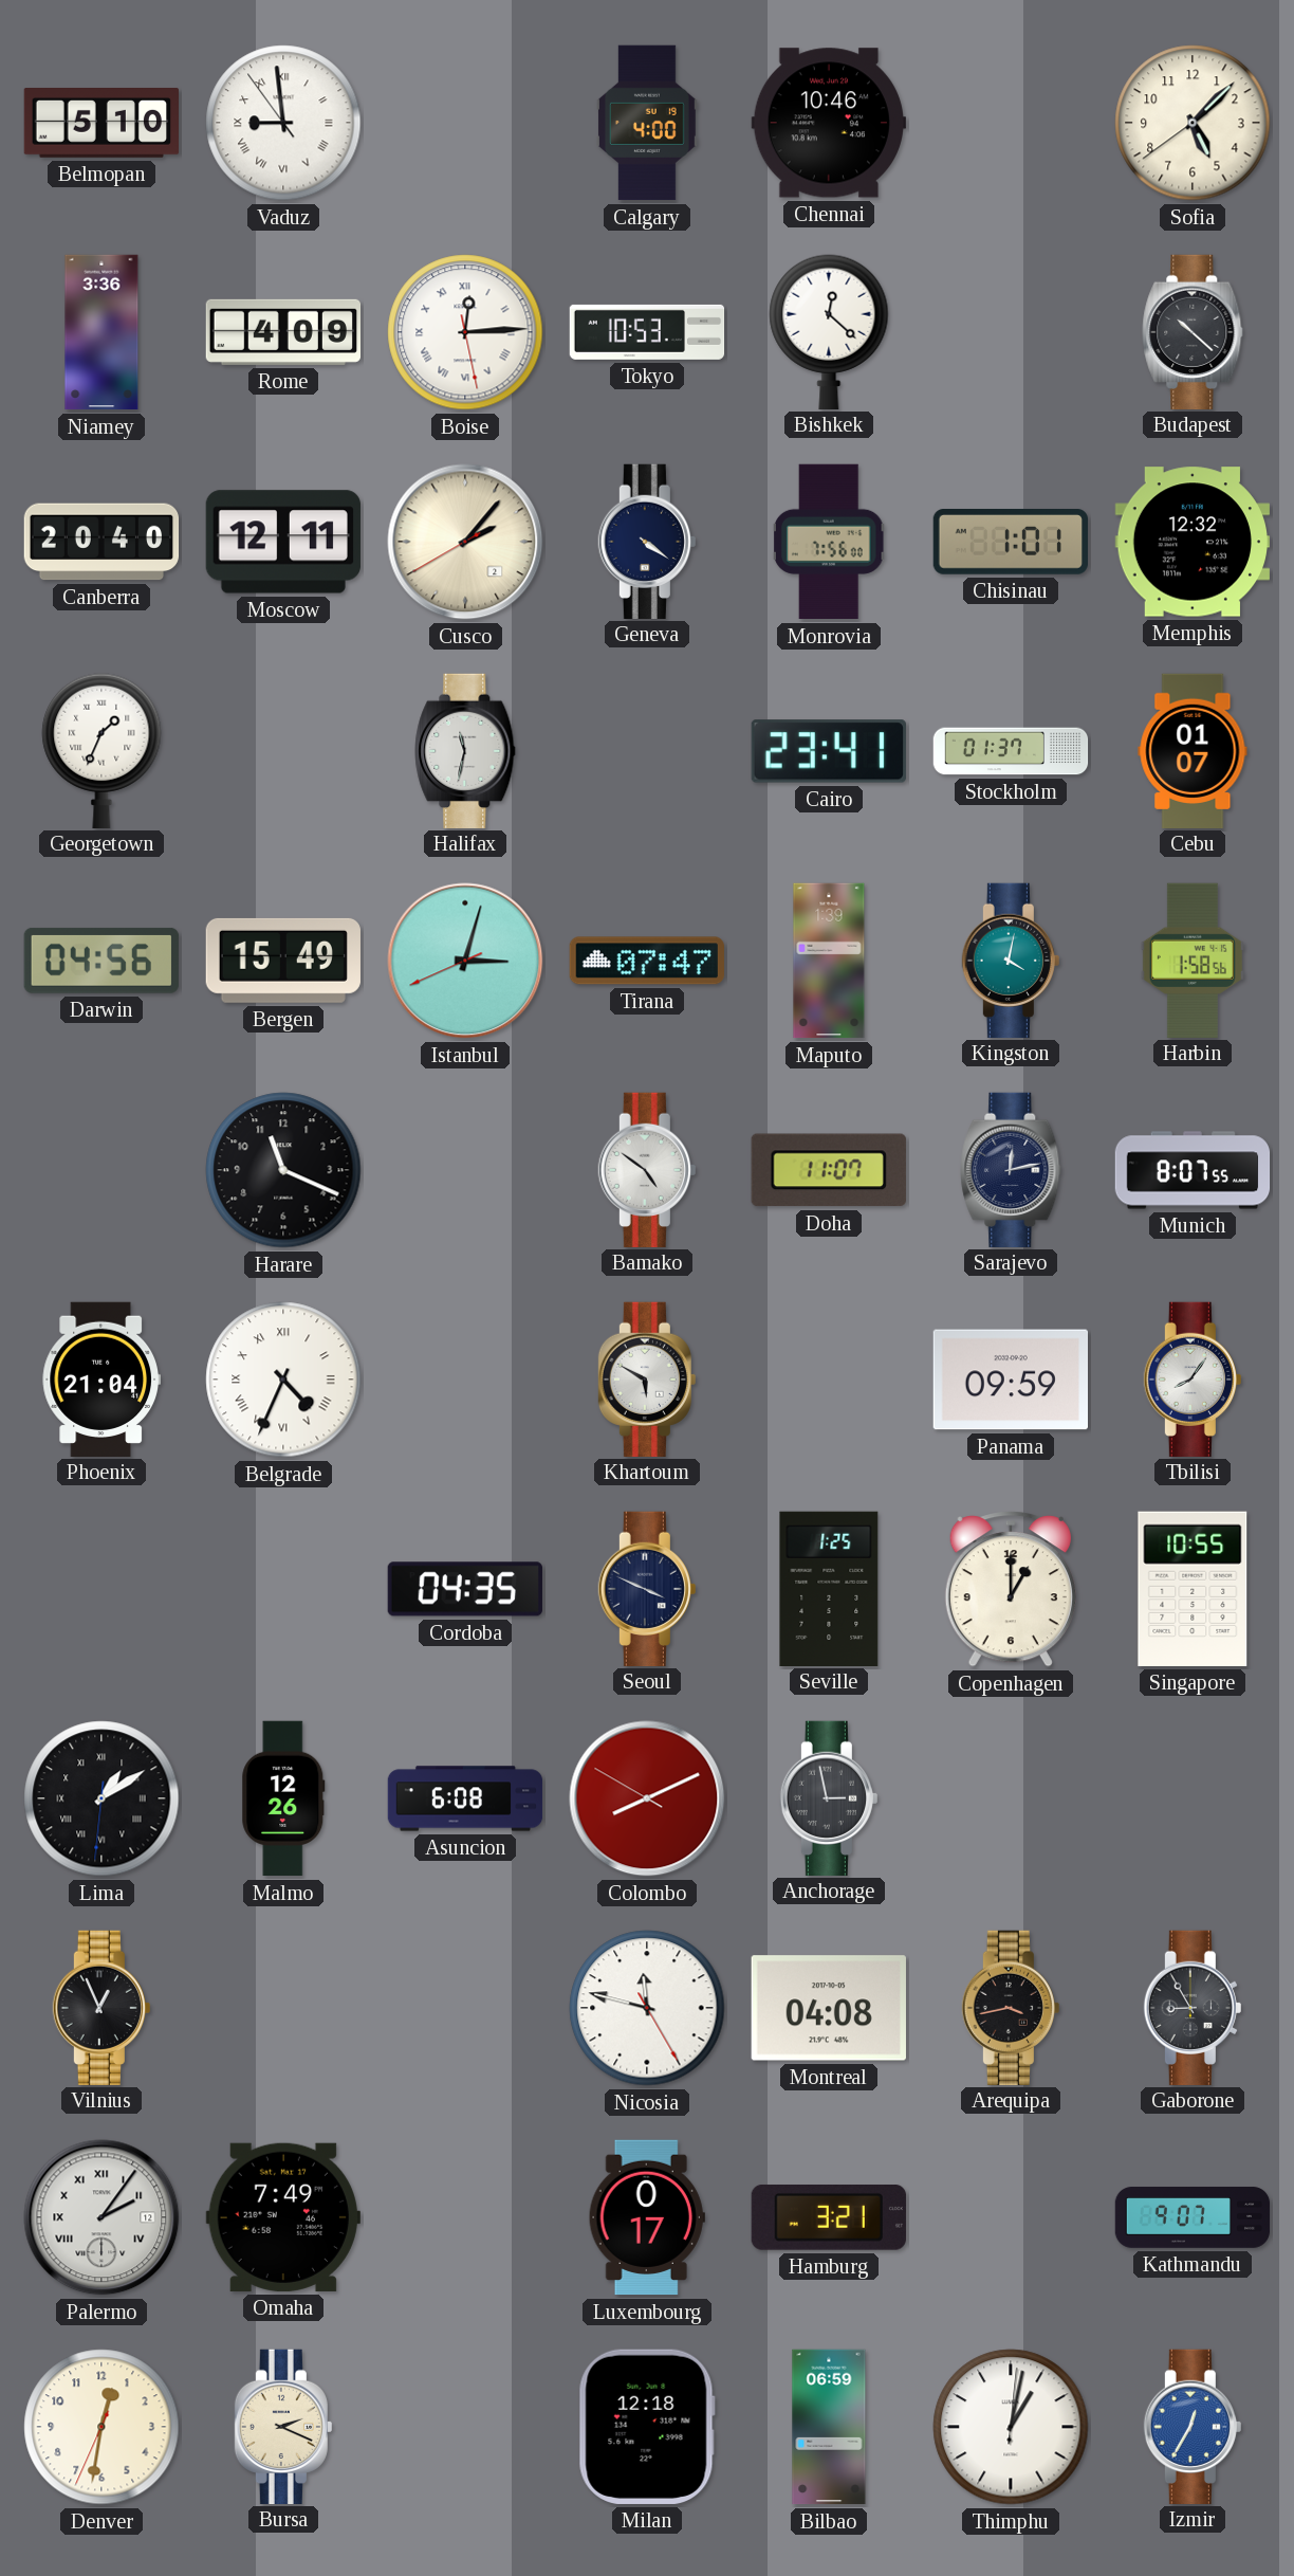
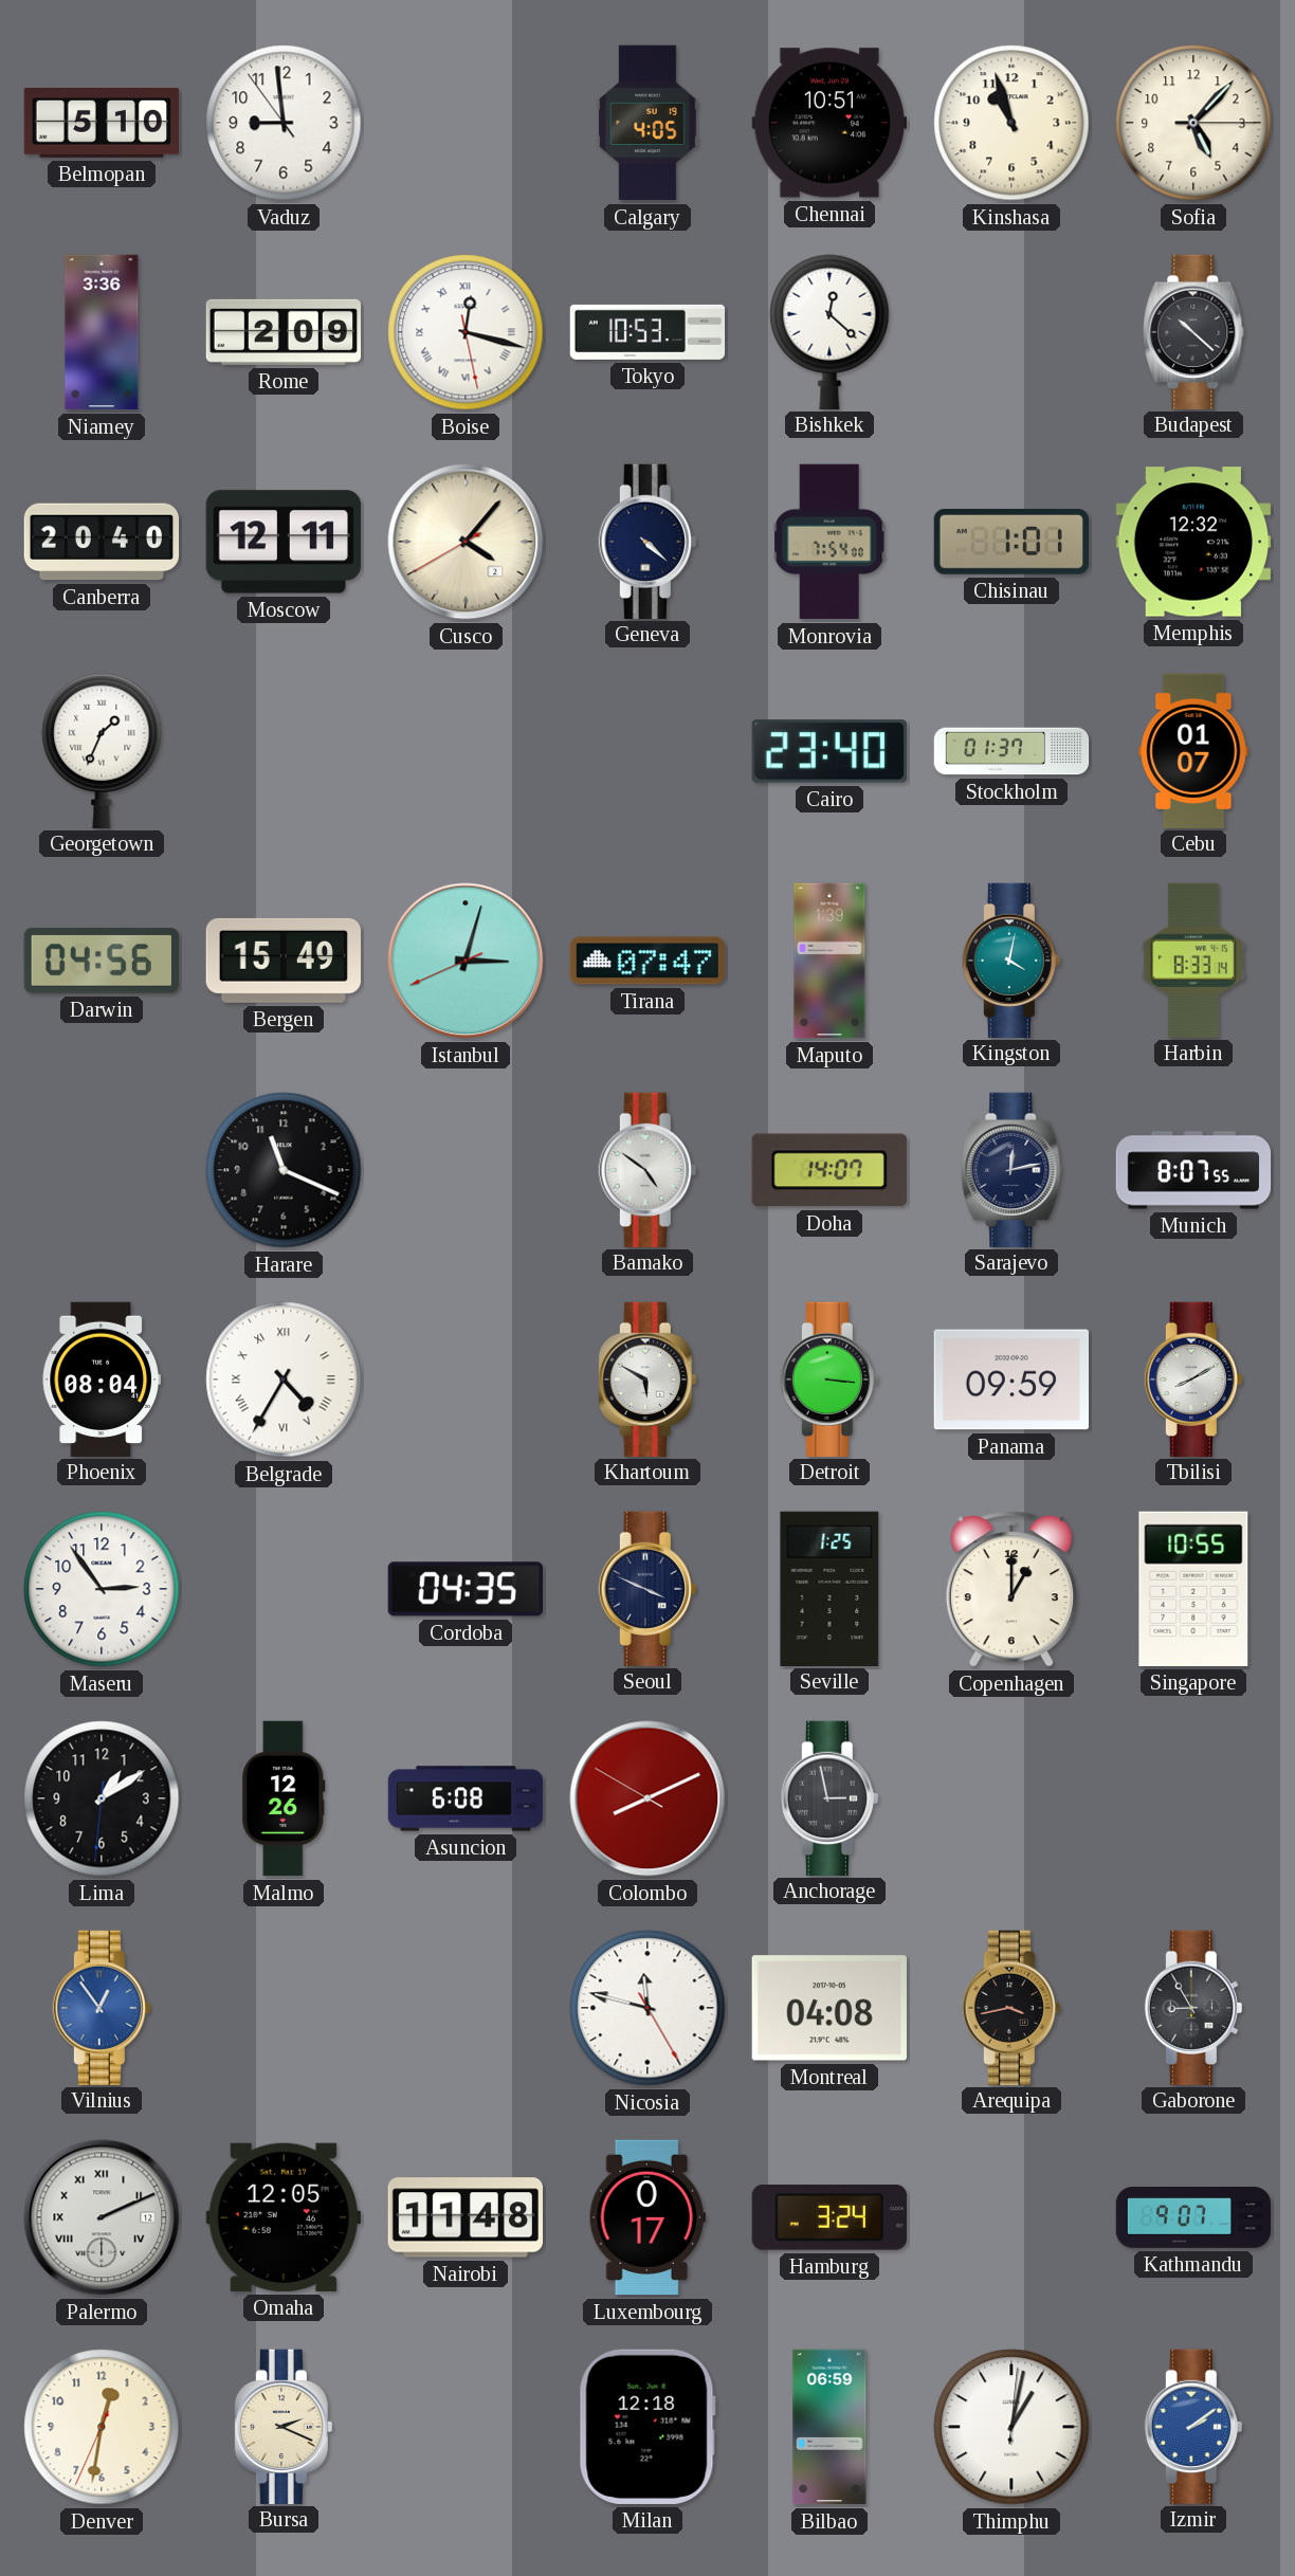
Vaduz numerals: Roman -> Arabic
Calgary: 4:00 -> 4:05
Chennai: 10:46 -> 10:51
Kinshasa: none -> 10:57
Sofia: 5:07:39 -> 5:07:15
Rome: 4:09 -> 2:09
Boise: 12:14 -> 12:17
Cusco: 2:06 -> 4:06
Geneva: 4:21 -> 4:22
Monrovia: 7:56 -> 7:54
Halifax: 11:32 -> none
Cairo: 23:41 -> 23:40
Harbin: 1:58 -> 8:33
Doha: 11:07 -> 14:07
Phoenix: 21:04 -> 08:04
Belgrade: 4:34 -> 4:35
Detroit: none -> 3:16
Tbilisi: 8:06 -> 8:10
Maseru: none -> 2:54
Lima numerals: Roman -> Arabic
Vilnius: 12:56 -> 12:54
Vilnius dial: black -> blue
Palermo: 2:06 -> 2:11
Omaha: 7:49 -> 12:05
Nairobi: none -> 11:48
Hamburg: 3:21 -> 3:24
Izmir: 12:35 -> 2:09
